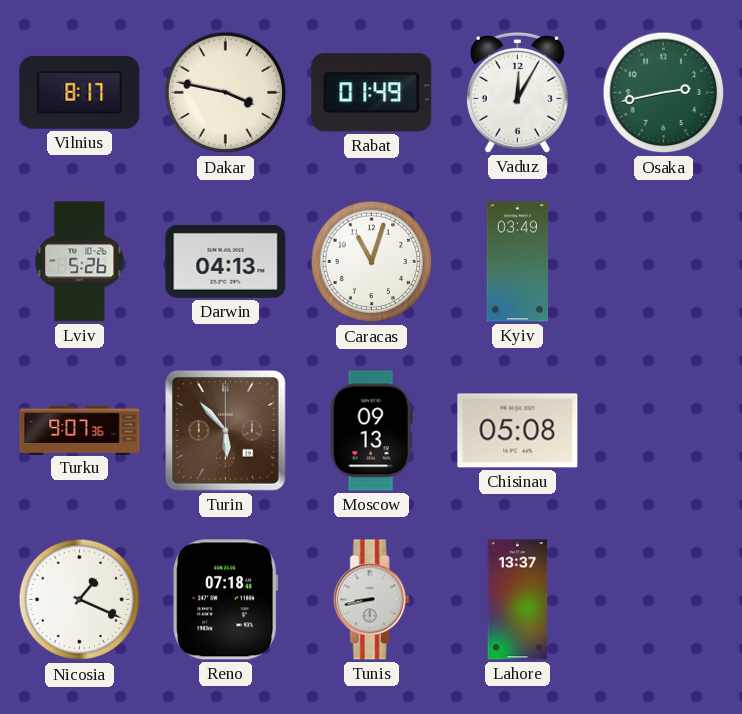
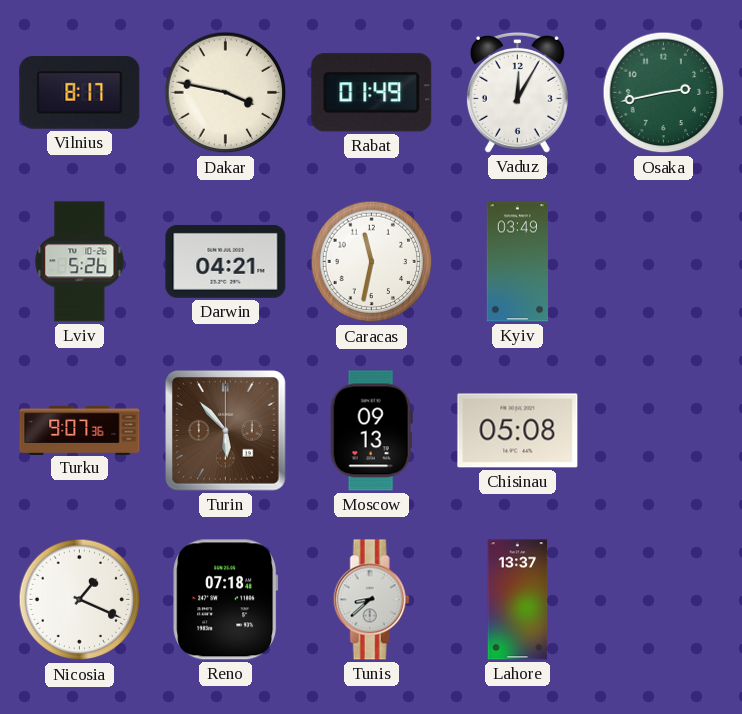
Darwin: 04:13 -> 04:21
Caracas: 11:03 -> 11:32
Tunis: 8:43 -> 8:38
